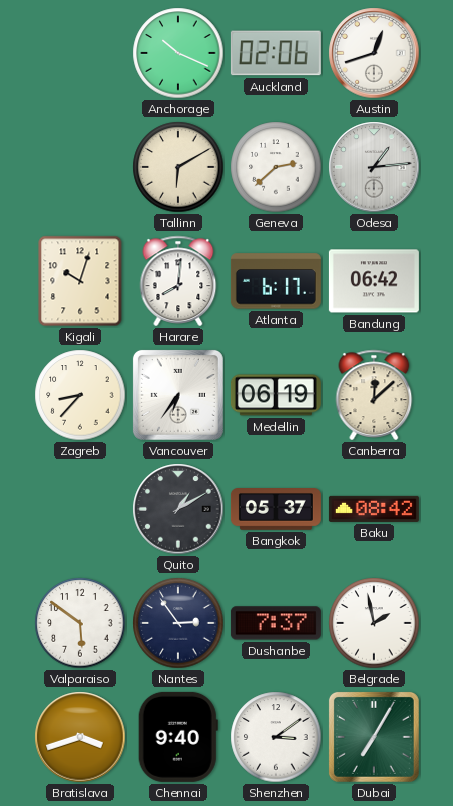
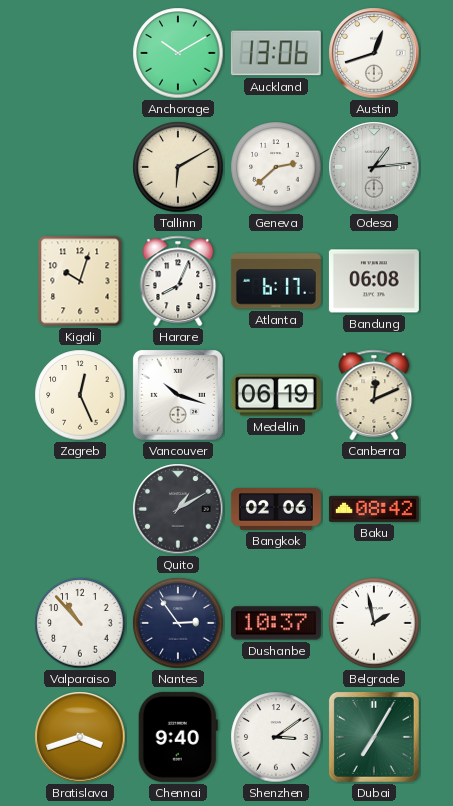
Anchorage: 10:19 -> 10:10
Auckland: 02:06 -> 13:06
Harare: 8:01 -> 8:04
Bandung: 06:42 -> 06:08
Zagreb: 8:37 -> 12:26
Vancouver: 6:36 -> 10:18
Canberra: 12:08 -> 12:11
Bangkok: 05:37 -> 02:06
Valparaiso: 5:51 -> 10:53
Dushanbe: 7:37 -> 10:37
